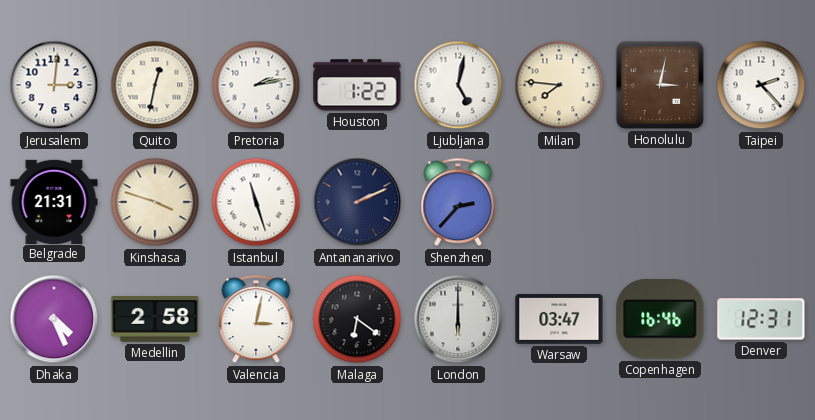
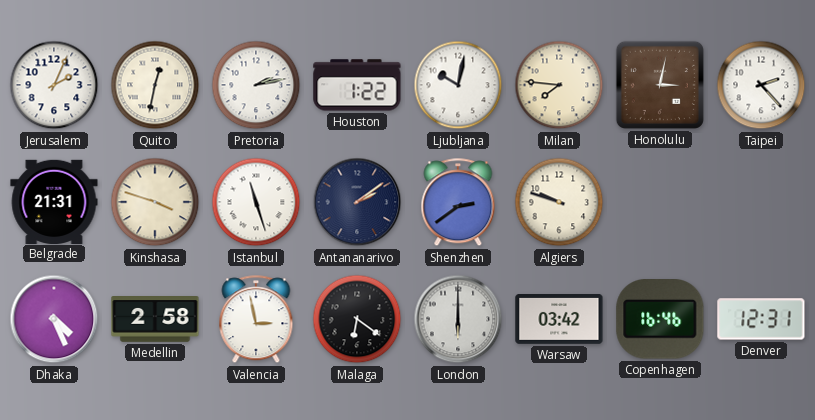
Jerusalem: 3:01 -> 2:04
Ljubljana: 5:02 -> 10:02
Antananarivo: 2:11 -> 2:09
Shenzhen: 2:37 -> 2:39
Algiers: none -> 9:48
Valencia: 3:02 -> 2:58
Warsaw: 03:47 -> 03:42
